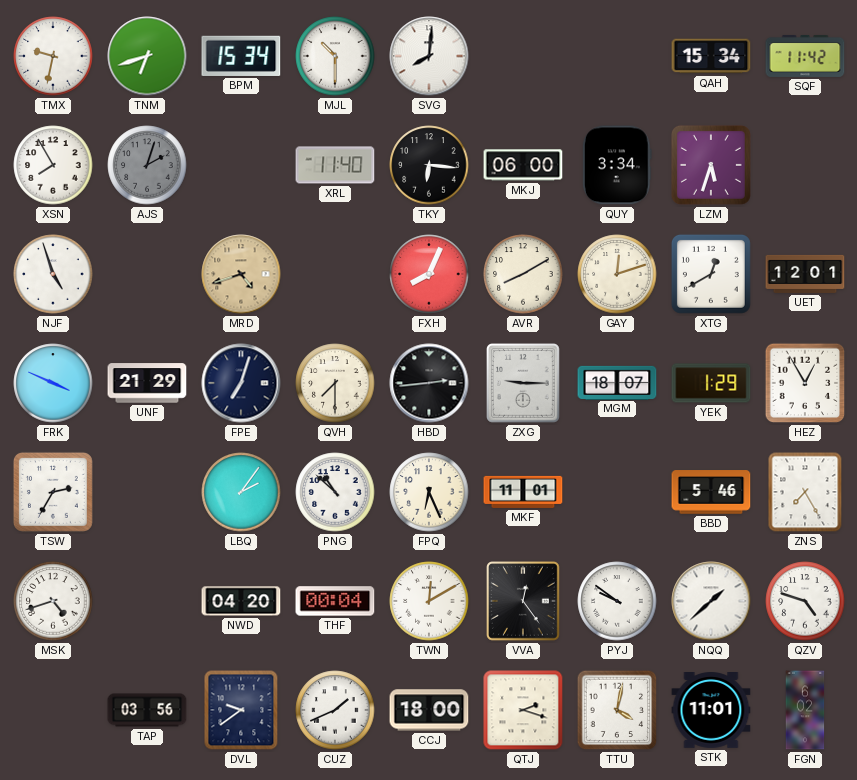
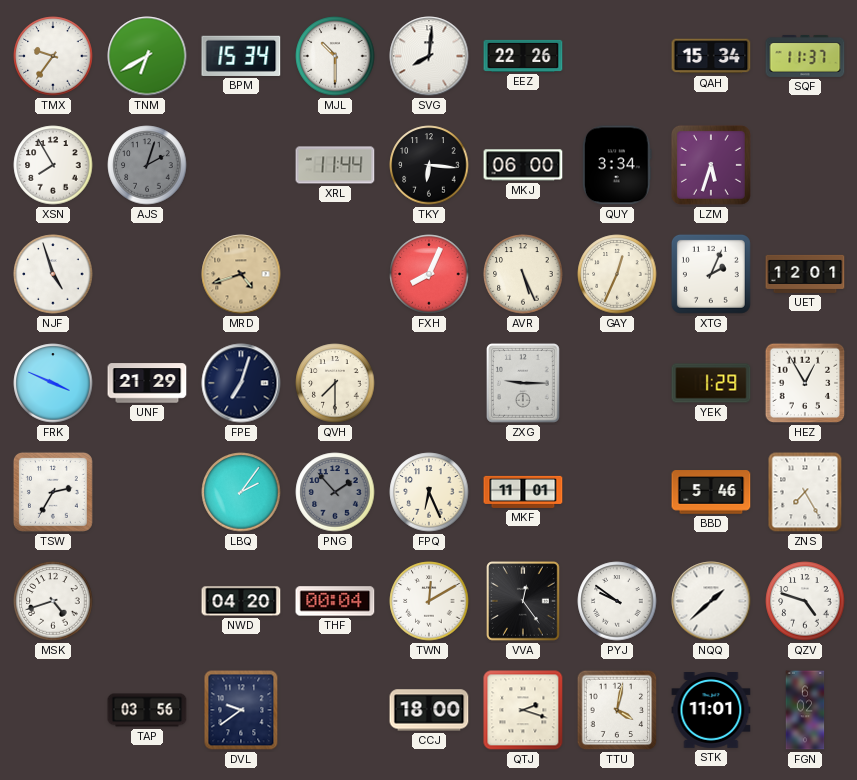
TMX: 9:32 -> 9:36
TNM: 6:42 -> 6:40
EEZ: none -> 22:26
SQF: 11:42 -> 11:37
XRL: 11:40 -> 11:44
AVR: 8:10 -> 5:26
GAY: 12:12 -> 12:34
XTG: 12:40 -> 2:04
HBD: 2:44 -> none
MGM: 18:07 -> none
PNG: 10:52 -> 1:53
PNG dial: white -> grey
CUZ: 1:41 -> none
